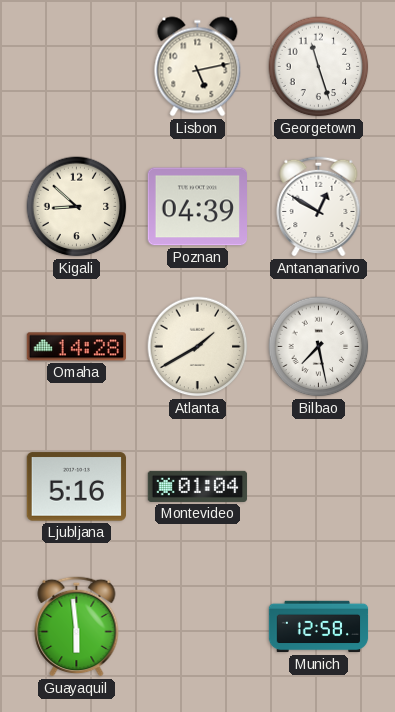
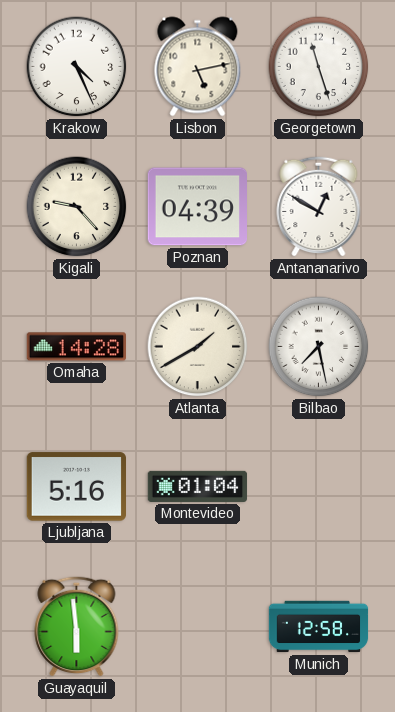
Krakow: none -> 4:26
Kigali: 8:52 -> 9:23
